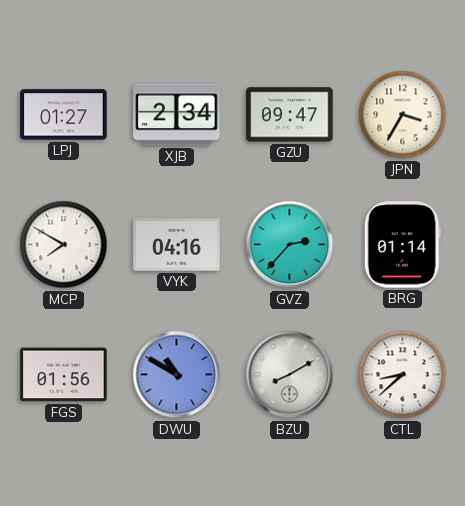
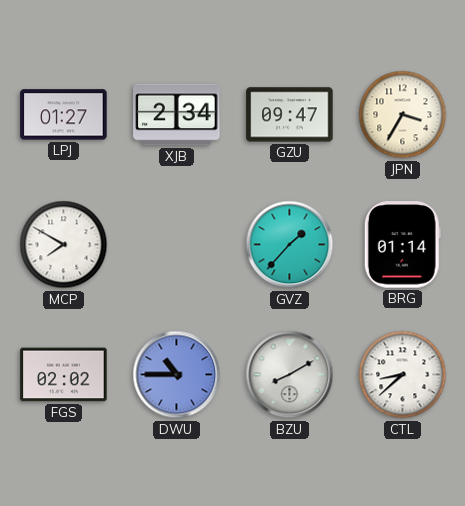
VYK: 04:16 -> none
GVZ: 2:37 -> 1:37
FGS: 01:56 -> 02:02
DWU: 10:50 -> 10:45
